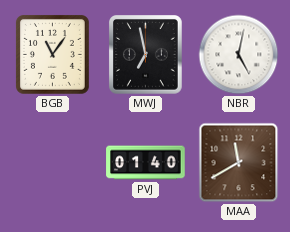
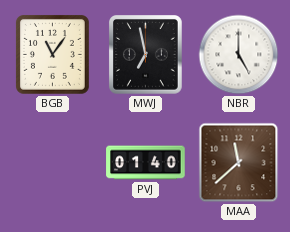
NBR: 5:02 -> 5:00
MAA: 11:40 -> 11:38
